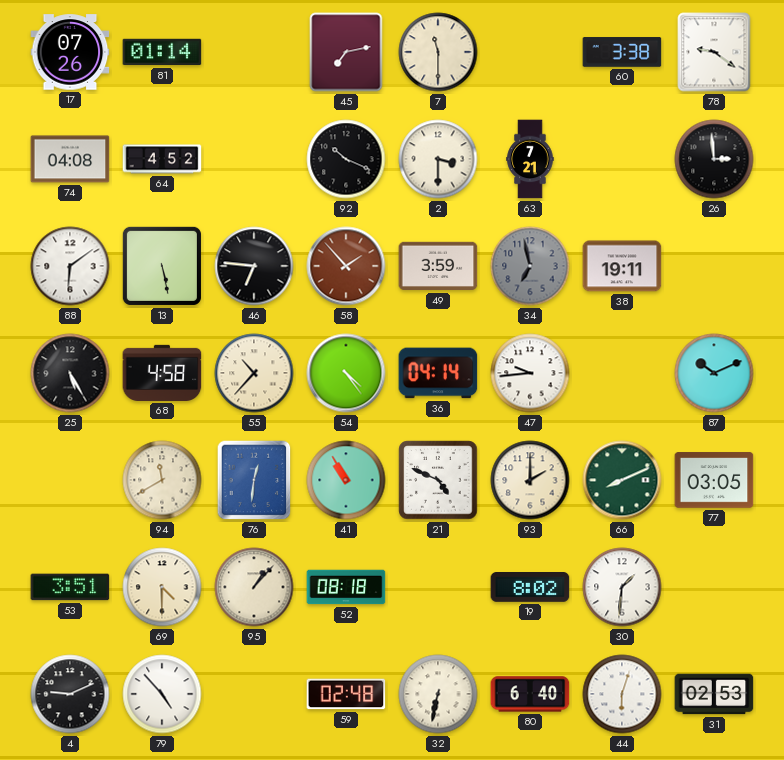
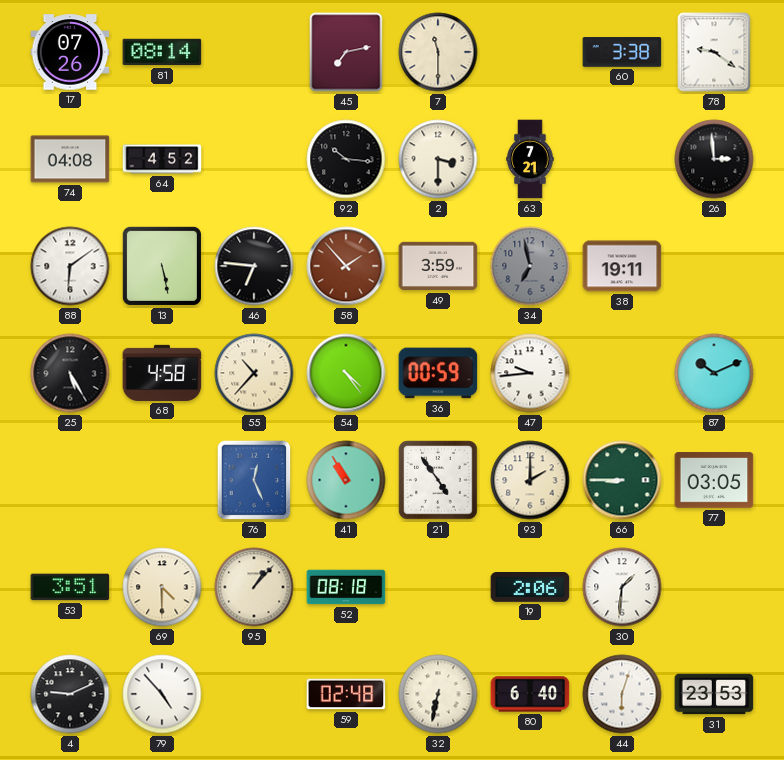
81: 01:14 -> 08:14
92: 10:19 -> 10:16
36: 04:14 -> 00:59
94: 11:40 -> none
76: 12:31 -> 12:26
21: 4:49 -> 4:54
66: 8:11 -> 8:45
19: 8:02 -> 2:06
31: 02:53 -> 23:53
